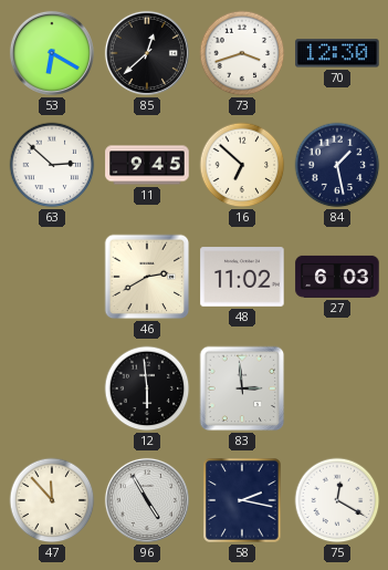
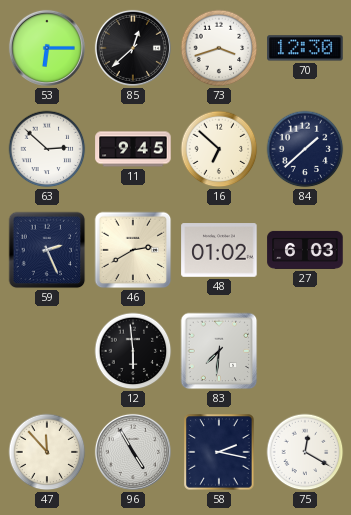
53: 6:20 -> 6:15
84: 1:28 -> 1:38
59: none -> 2:26
48: 11:02 -> 01:02
83: 2:59 -> 7:31
